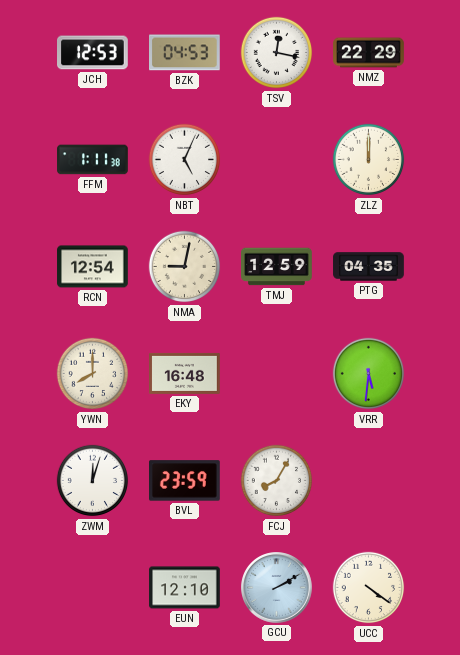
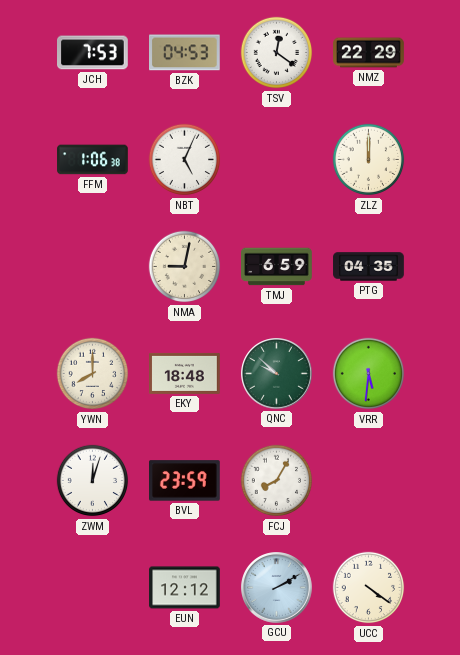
JCH: 12:53 -> 7:53
TSV: 12:17 -> 12:21
FFM: 1:11 -> 1:06
RCN: 12:54 -> none
TMJ: 12:59 -> 6:59
EKY: 16:48 -> 18:48
QNC: none -> 9:52
EUN: 12:10 -> 12:12
